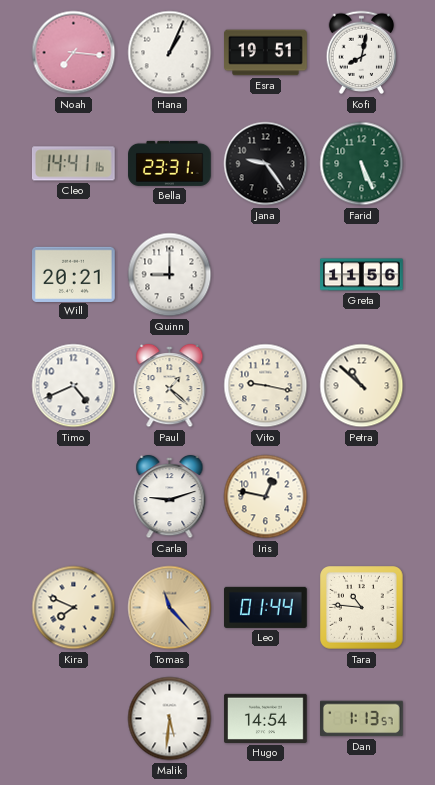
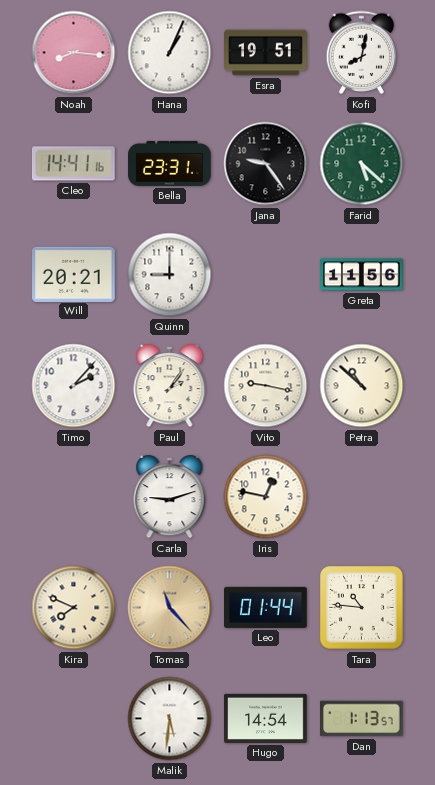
Noah: 7:16 -> 8:16
Farid: 5:26 -> 5:22
Timo: 4:41 -> 2:07
Paul: 1:22 -> 2:06
